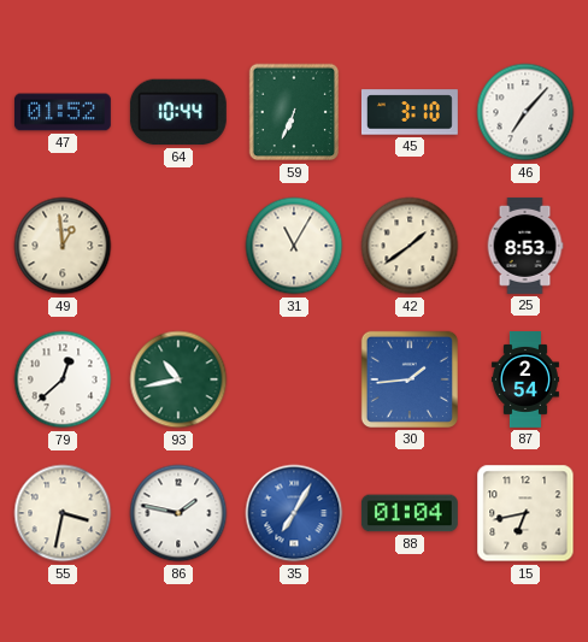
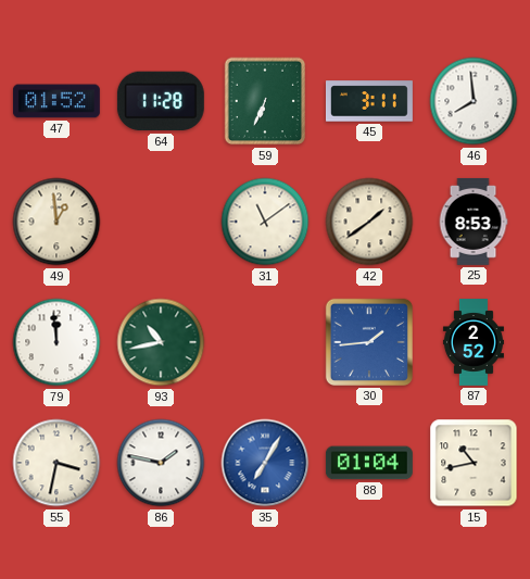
64: 10:44 -> 11:28
45: 3:10 -> 3:11
46: 7:07 -> 7:59
31: 11:05 -> 11:09
79: 12:38 -> 11:59
87: 2:54 -> 2:52
15: 6:43 -> 10:43
